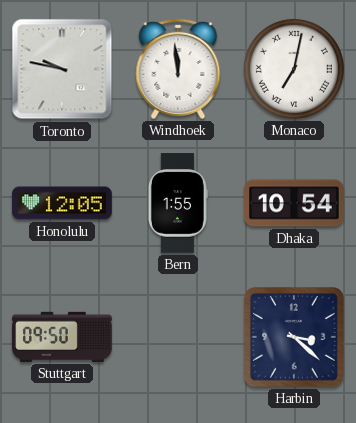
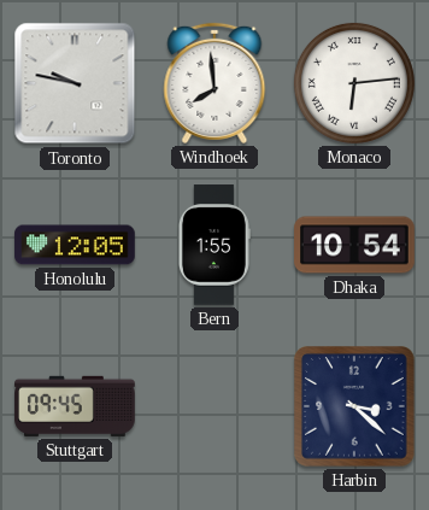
Windhoek: 11:59 -> 7:59
Monaco: 7:02 -> 6:14
Stuttgart: 09:50 -> 09:45
